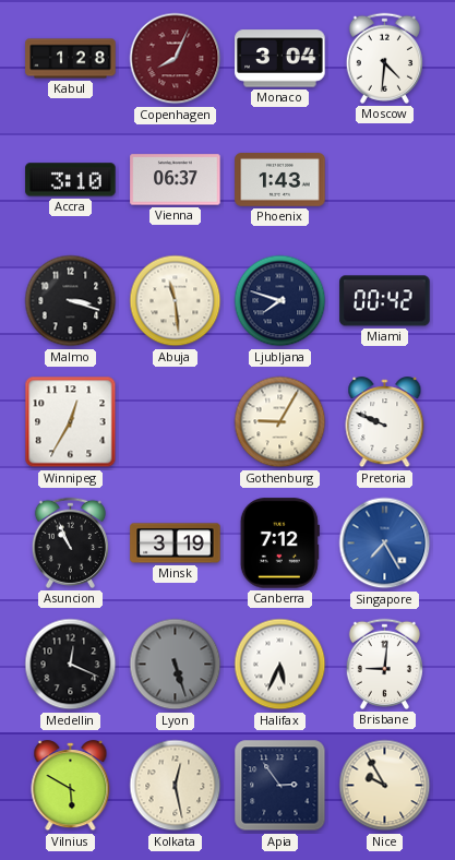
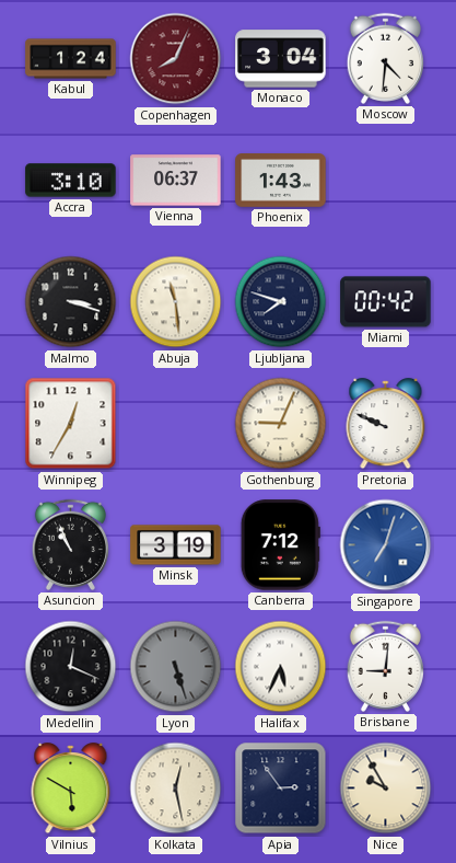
Kabul: 1:28 -> 1:24
Gothenburg: 9:05 -> 9:04
Singapore: 7:25 -> 7:03
